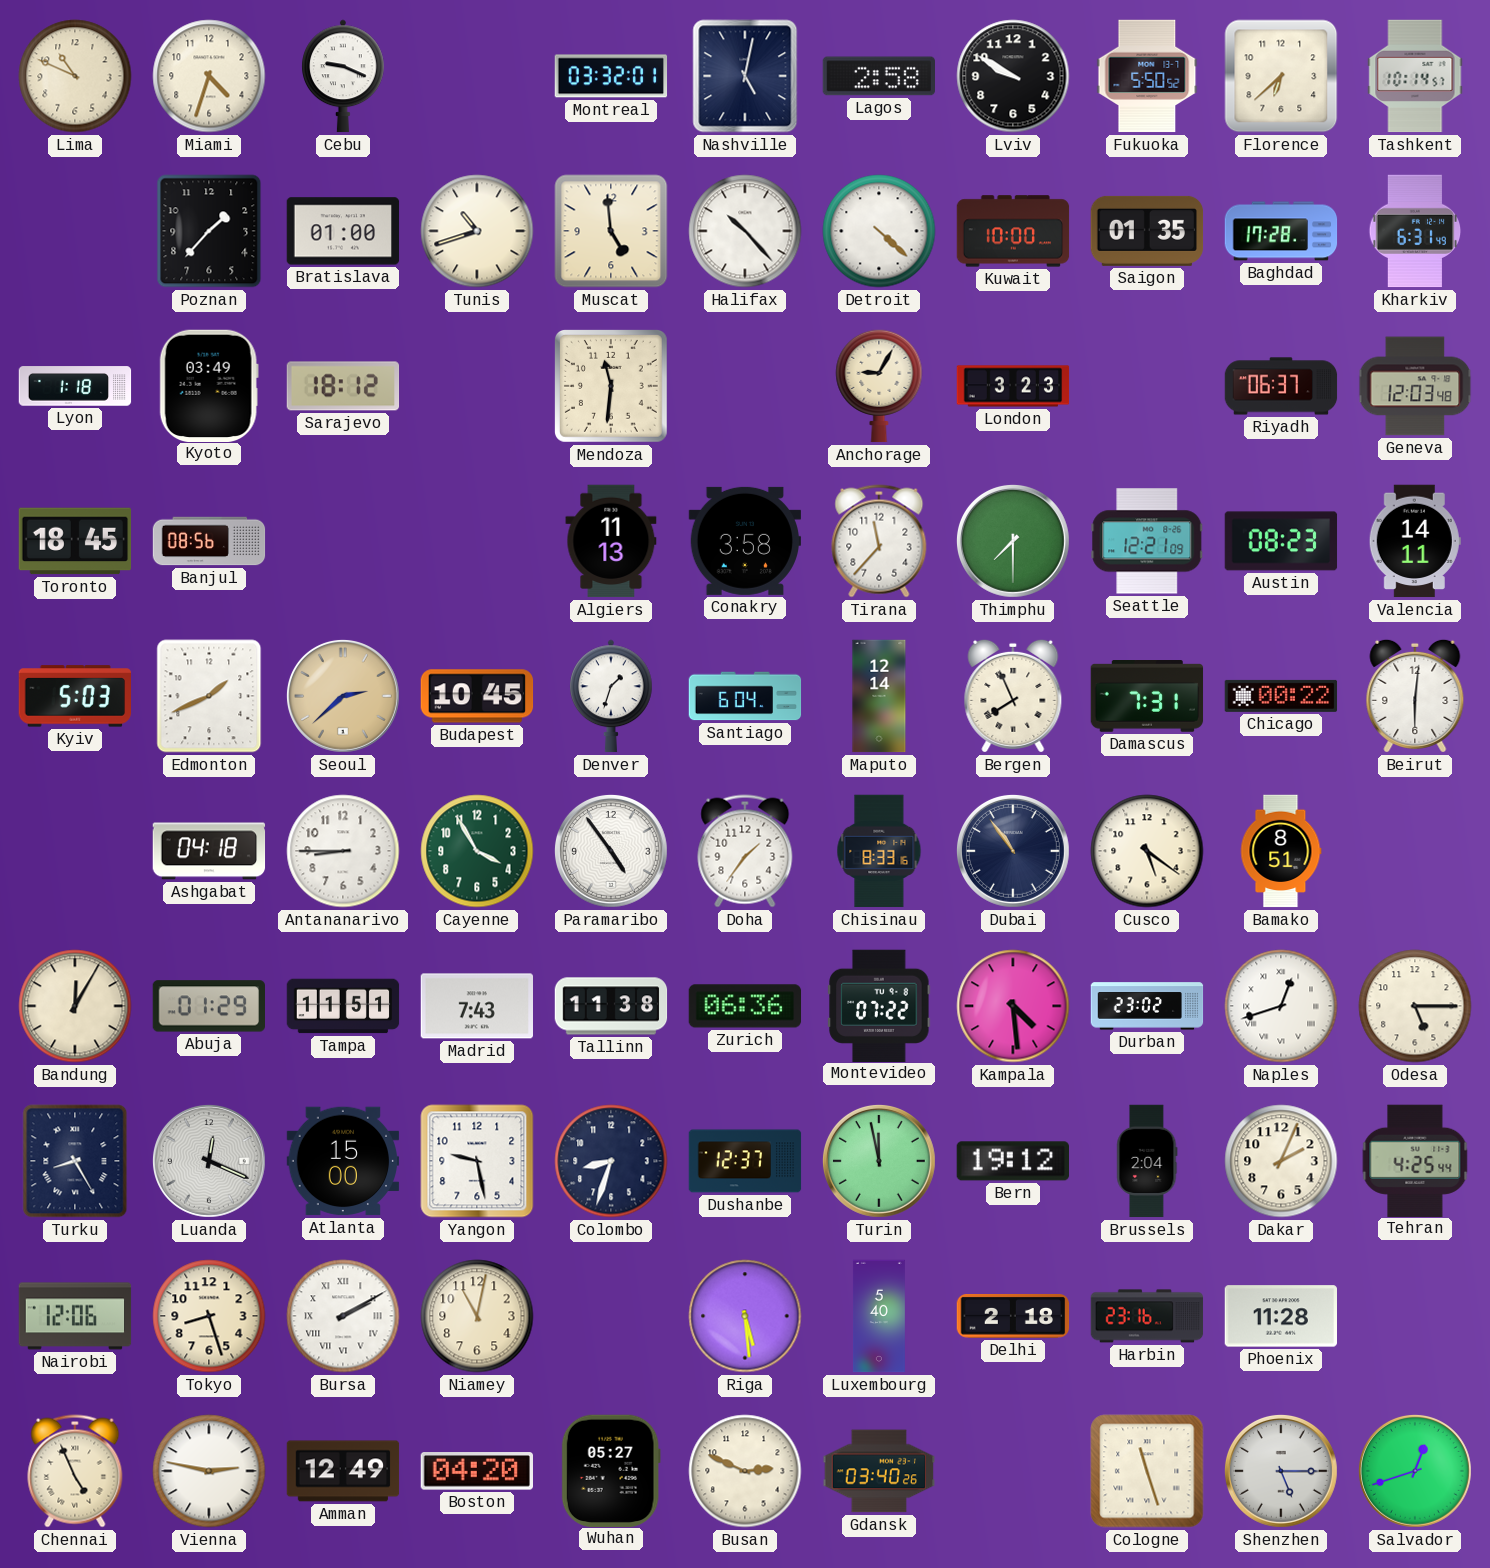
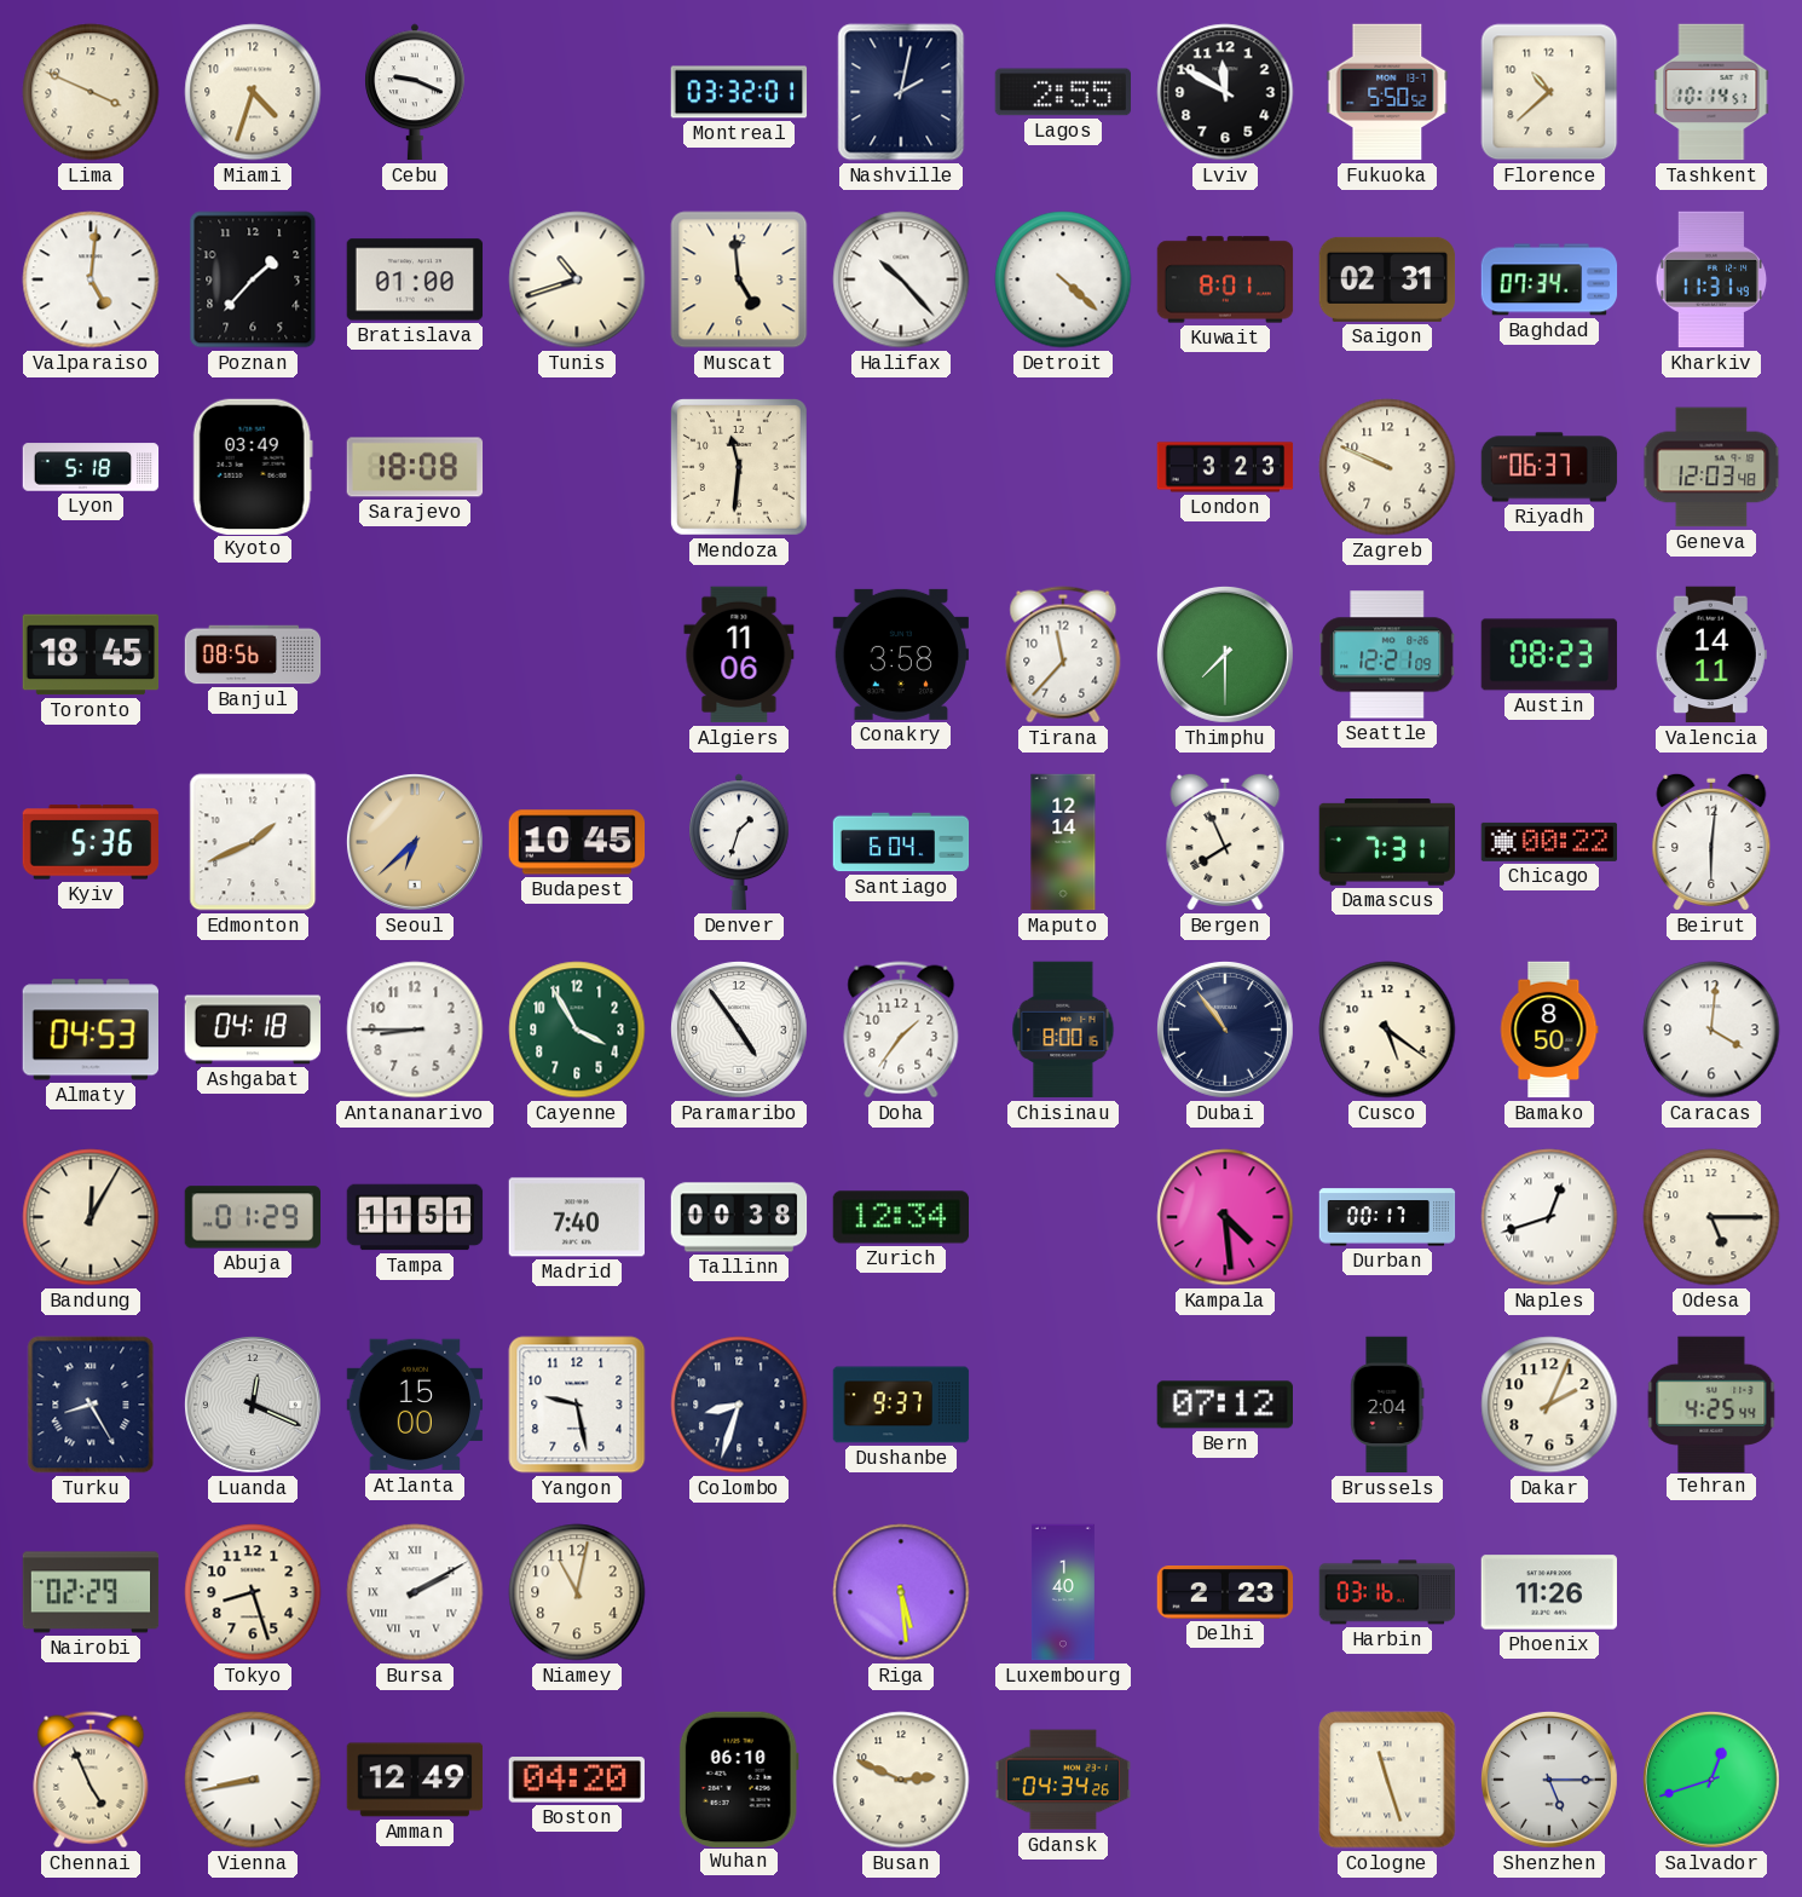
Lima: 10:49 -> 3:49
Nashville: 5:02 -> 2:02
Lagos: 2:58 -> 2:55
Lviv: 9:50 -> 11:50
Florence: 6:38 -> 10:38
Valparaiso: none -> 5:01
Kuwait: 10:00 -> 8:01
Saigon: 01:35 -> 02:31
Baghdad: 17:28 -> 07:34
Kharkiv: 6:31 -> 11:31
Lyon: 1:18 -> 5:18
Sarajevo: 18:12 -> 18:08
Anchorage: 9:05 -> none
Zagreb: none -> 9:49
Algiers: 11:13 -> 11:06
Kyiv: 5:03 -> 5:36
Seoul: 2:38 -> 6:38
Almaty: none -> 04:53
Chisinau: 8:33 -> 8:00
Bamako: 8:51 -> 8:50
Caracas: none -> 4:01
Madrid: 7:43 -> 7:40
Tallinn: 11:38 -> 00:38
Zurich: 06:36 -> 12:34
Montevideo: 07:22 -> none
Durban: 23:02 -> 00:17
Dushanbe: 12:37 -> 9:37
Turin: 11:58 -> none
Bern: 19:12 -> 07:12
Nairobi: 12:06 -> 02:29
Luxembourg: 5:40 -> 1:40
Delhi: 2:18 -> 2:23
Harbin: 23:16 -> 03:16
Phoenix: 11:28 -> 11:26
Vienna: 2:47 -> 8:43
Wuhan: 05:27 -> 06:10
Gdansk: 03:40 -> 04:34
